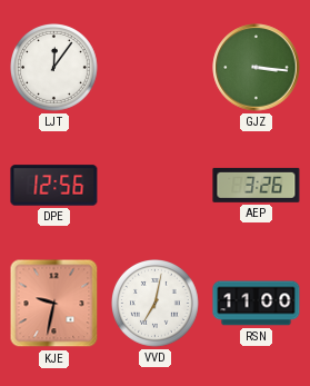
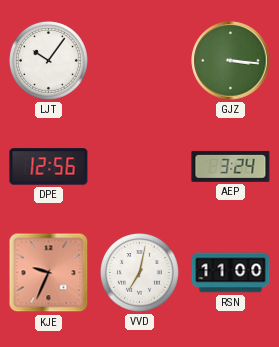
LJT: 12:06 -> 10:06
AEP: 3:26 -> 3:24
KJE: 9:32 -> 9:34
